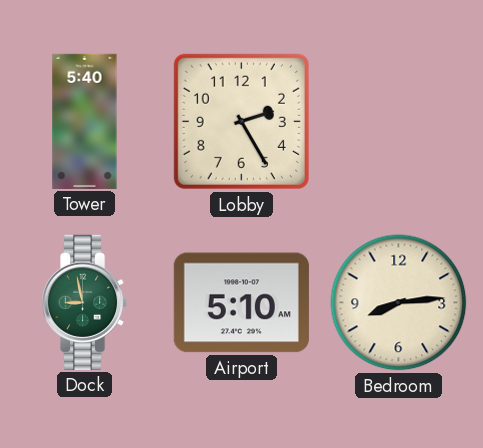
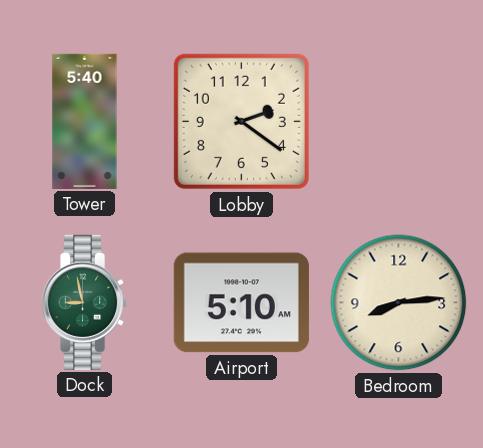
Lobby: 2:25 -> 2:21
